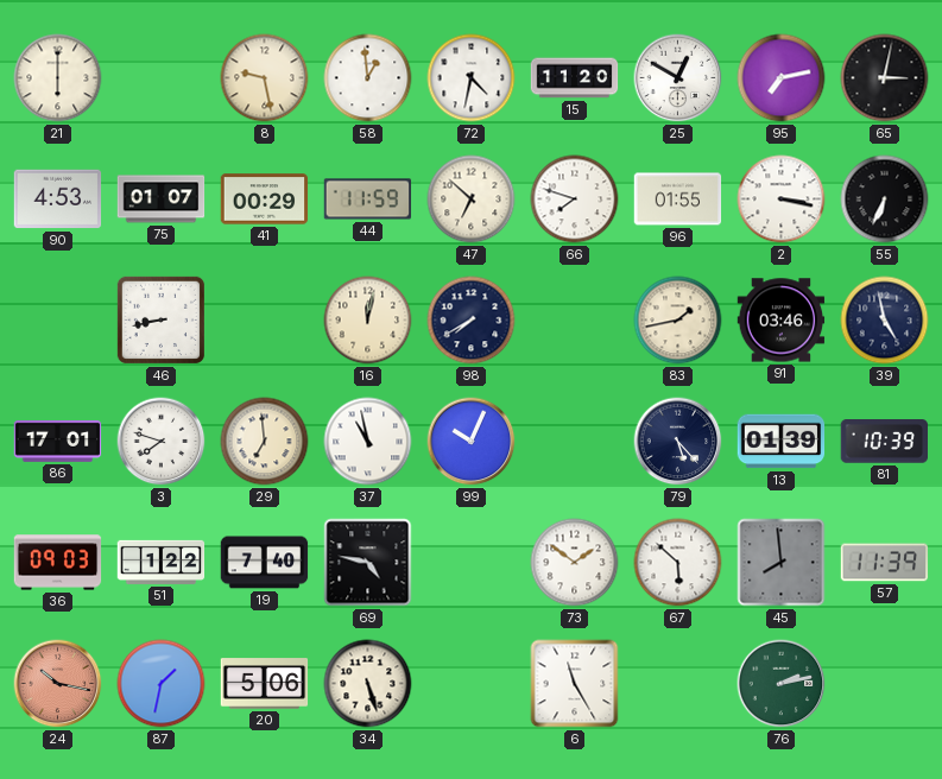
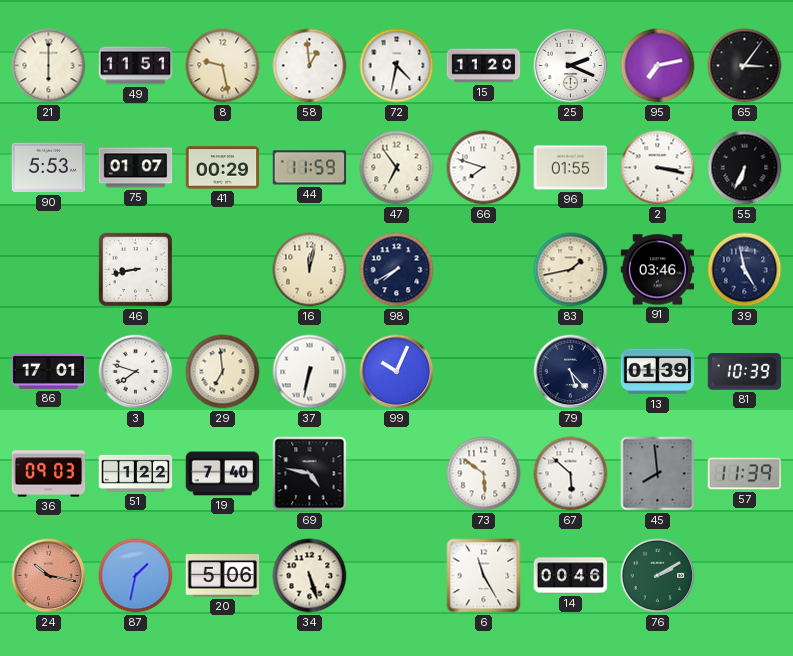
49: none -> 11:51
25: 12:50 -> 2:19
65: 3:02 -> 3:06
90: 4:53 -> 5:53
47: 6:52 -> 6:54
37: 10:58 -> 6:32
73: 1:51 -> 5:51
14: none -> 00:46
76: 2:13 -> 2:10
